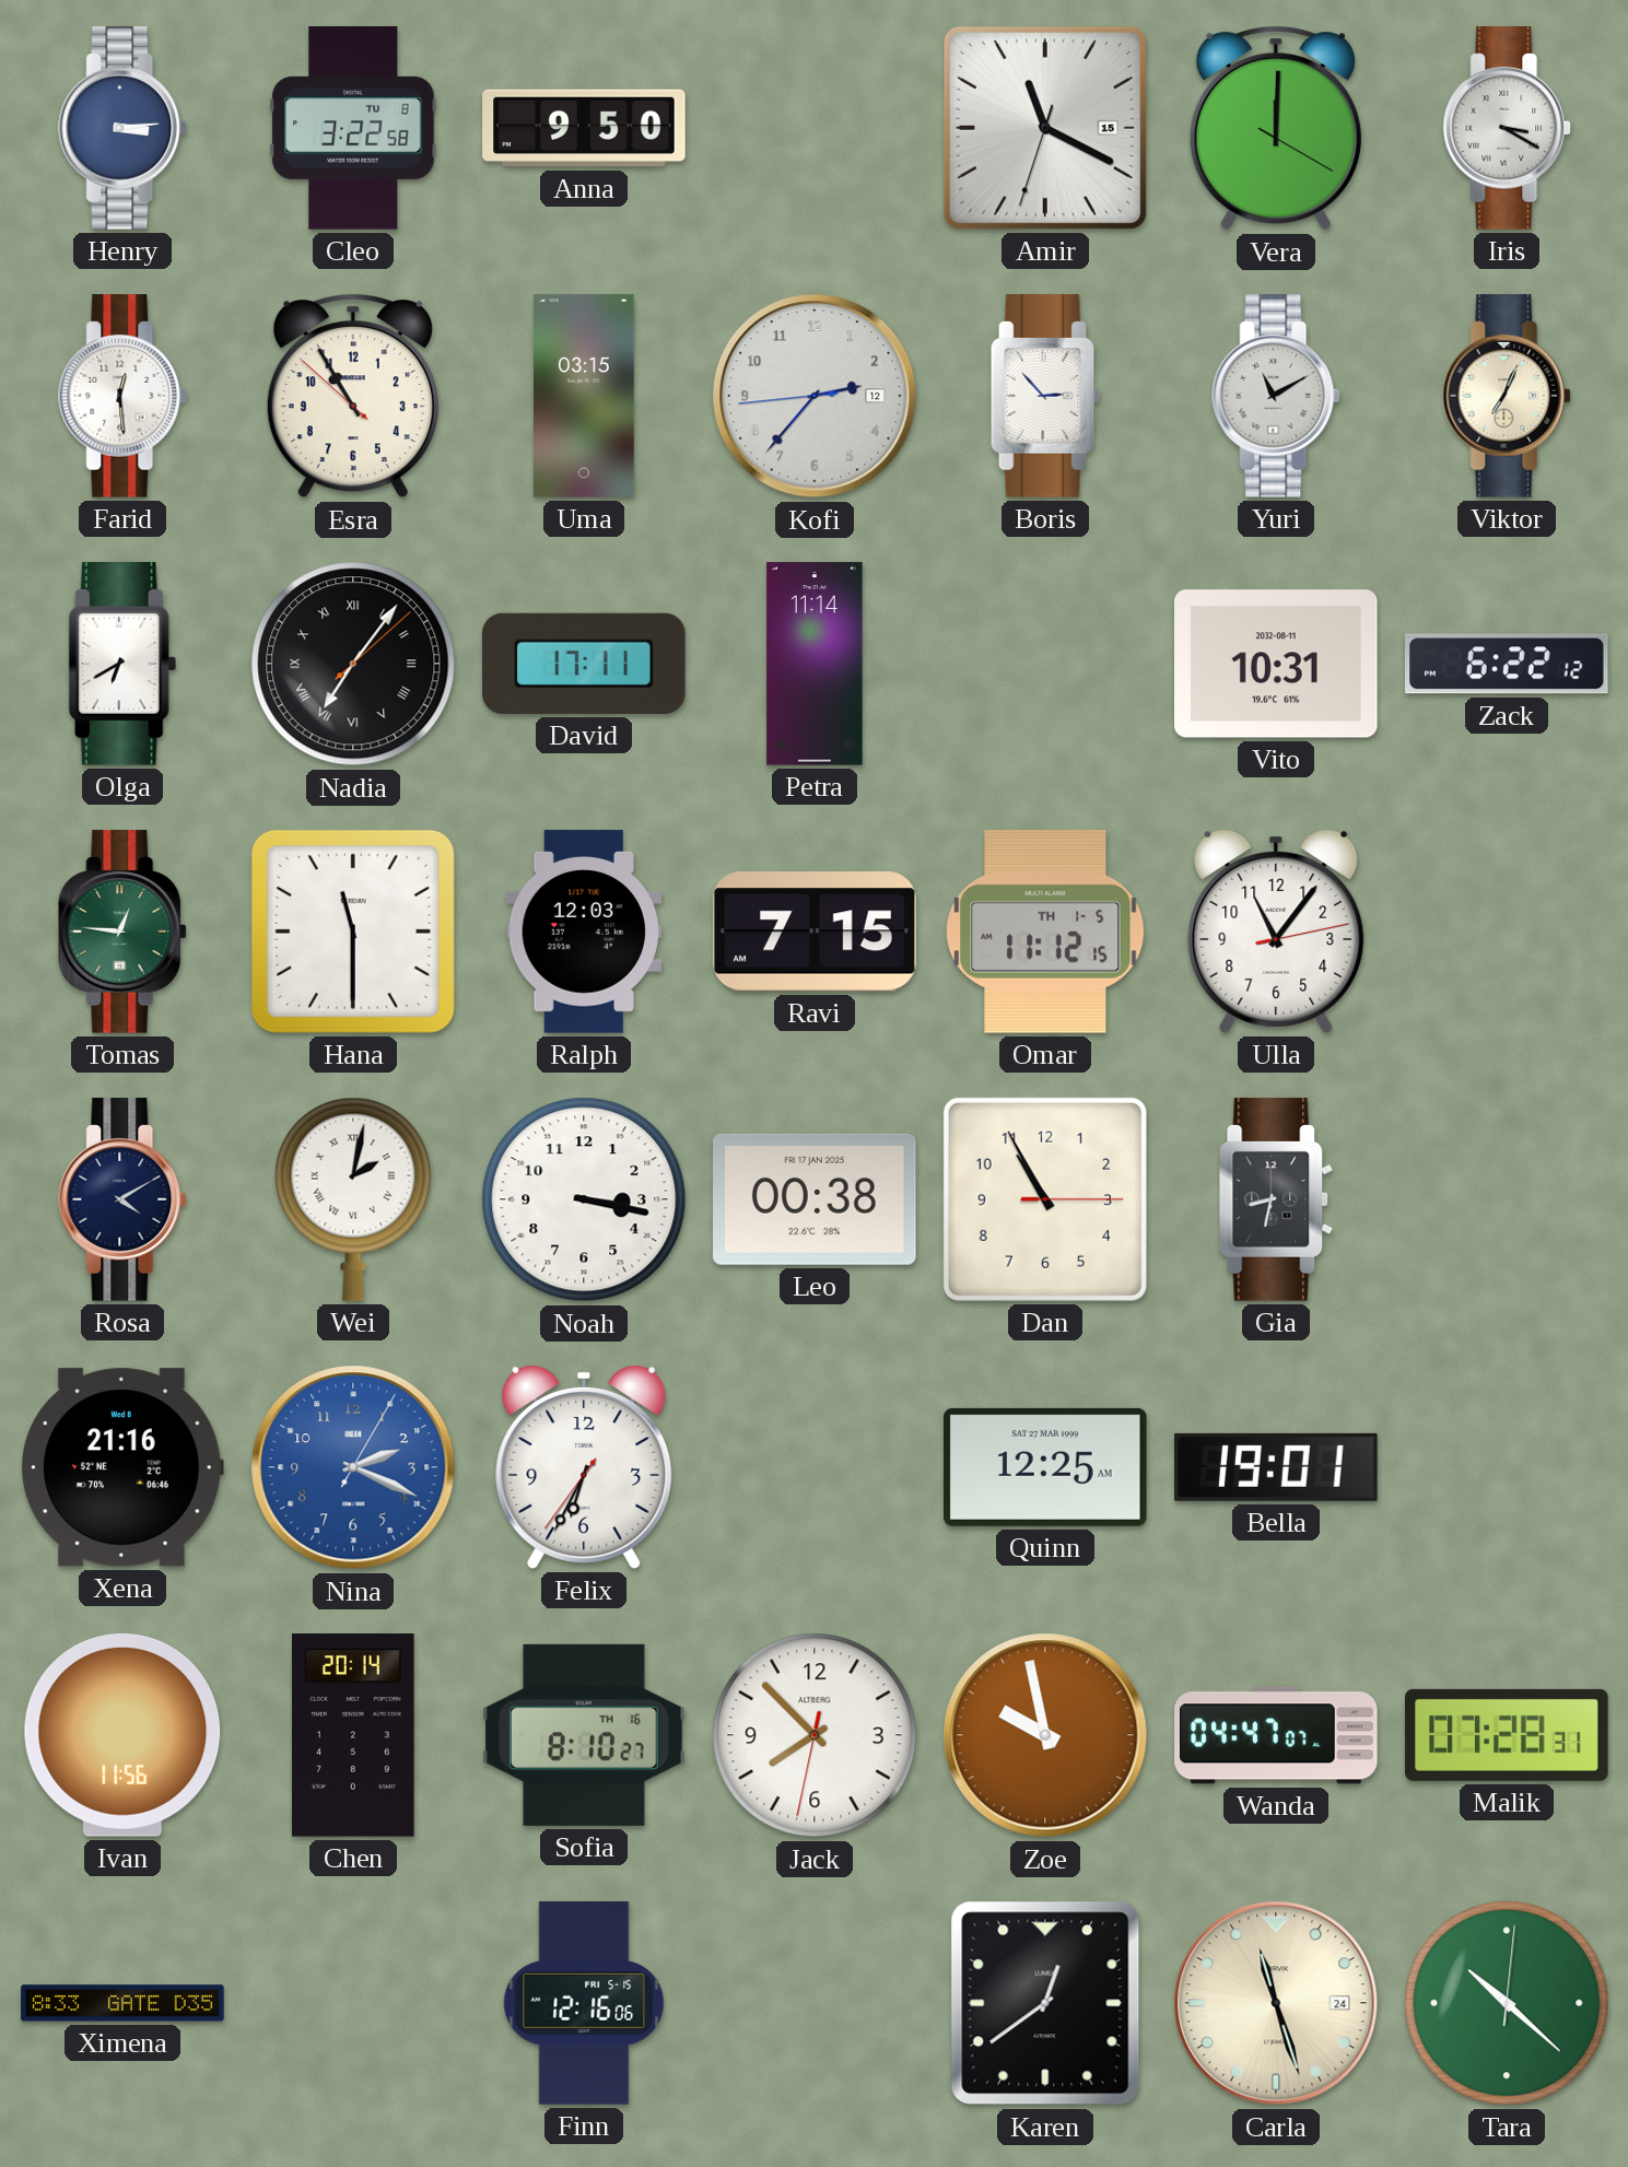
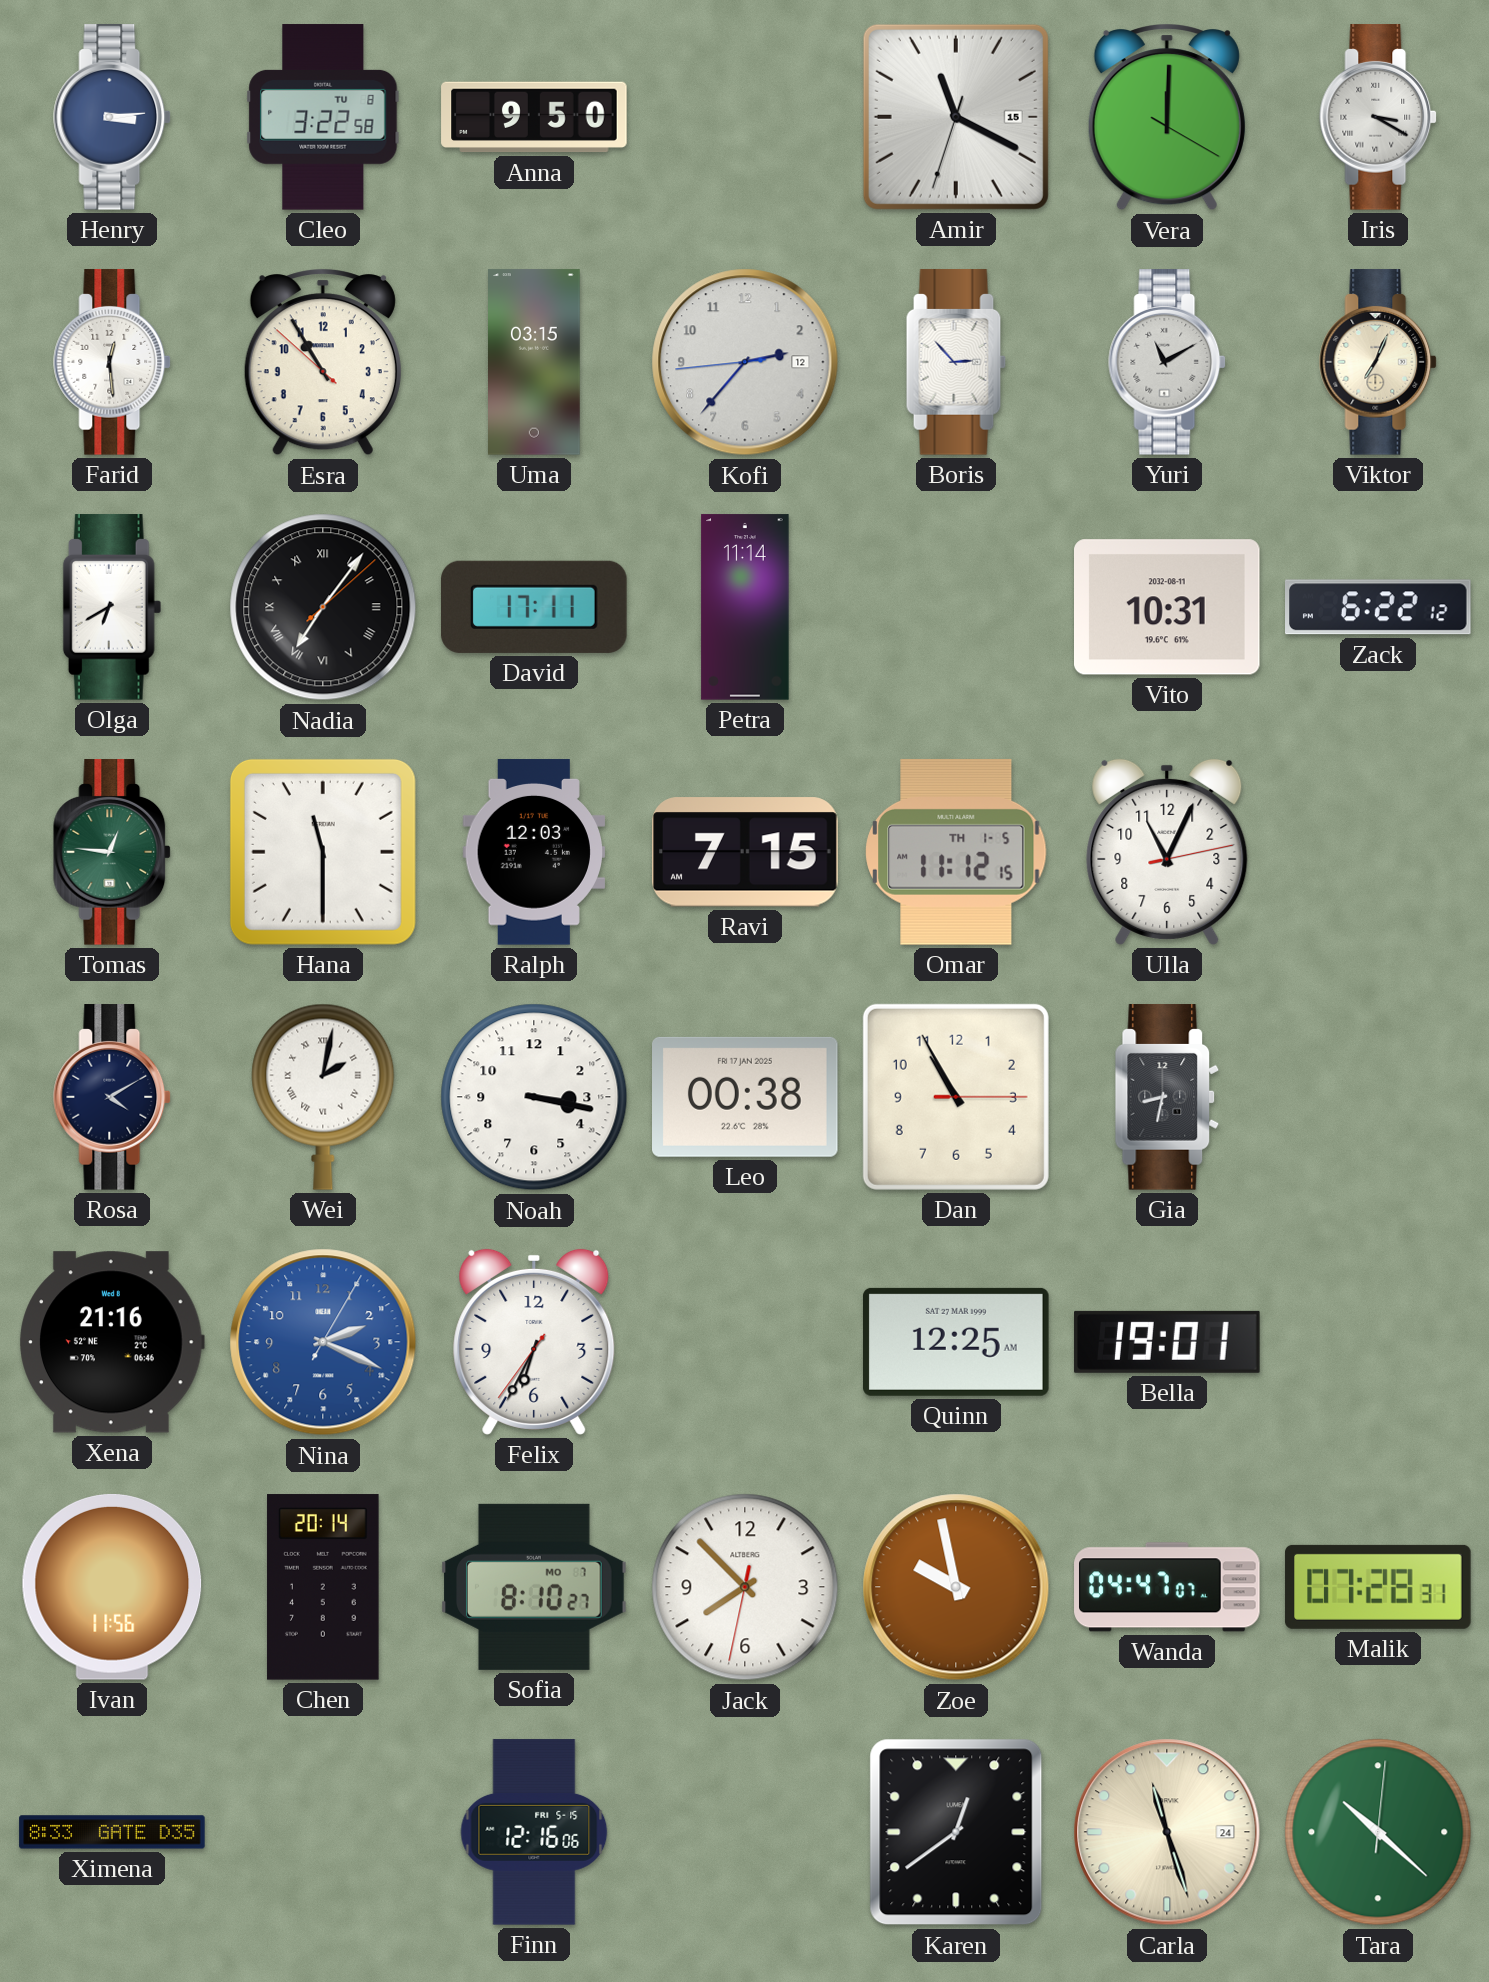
Ulla: 11:06 -> 11:04
Sofia date: TH 16 -> MO 7
